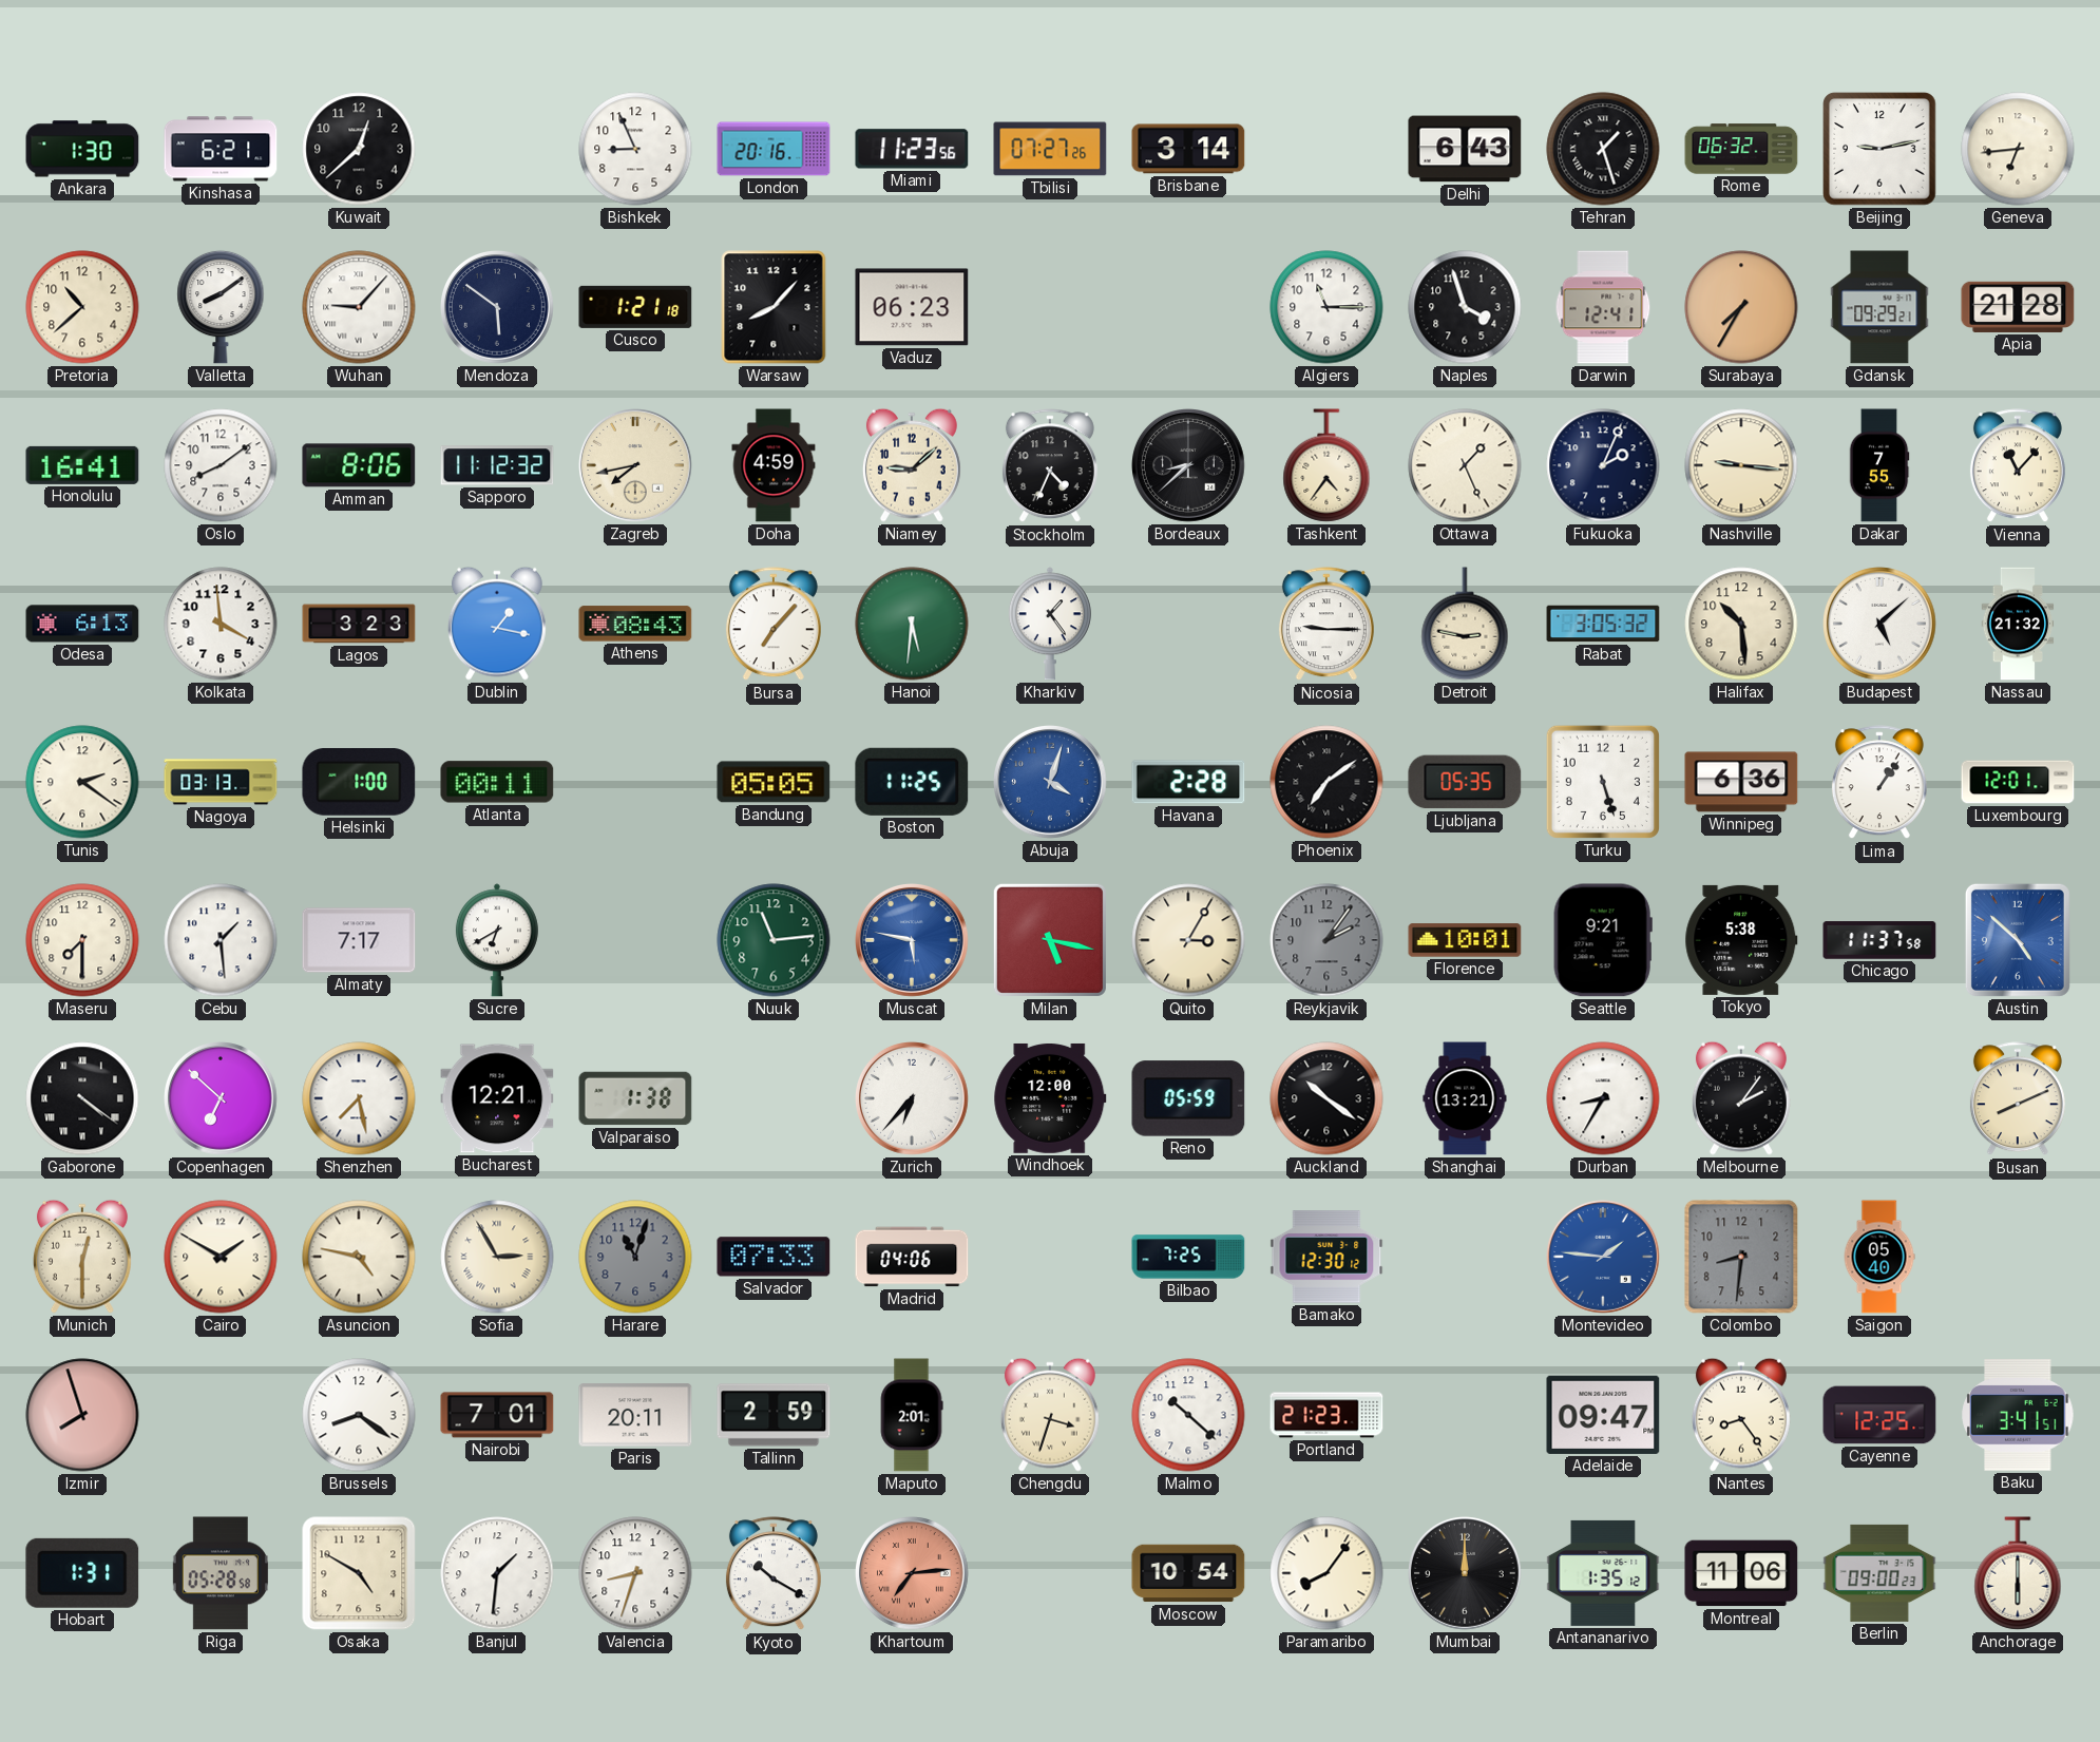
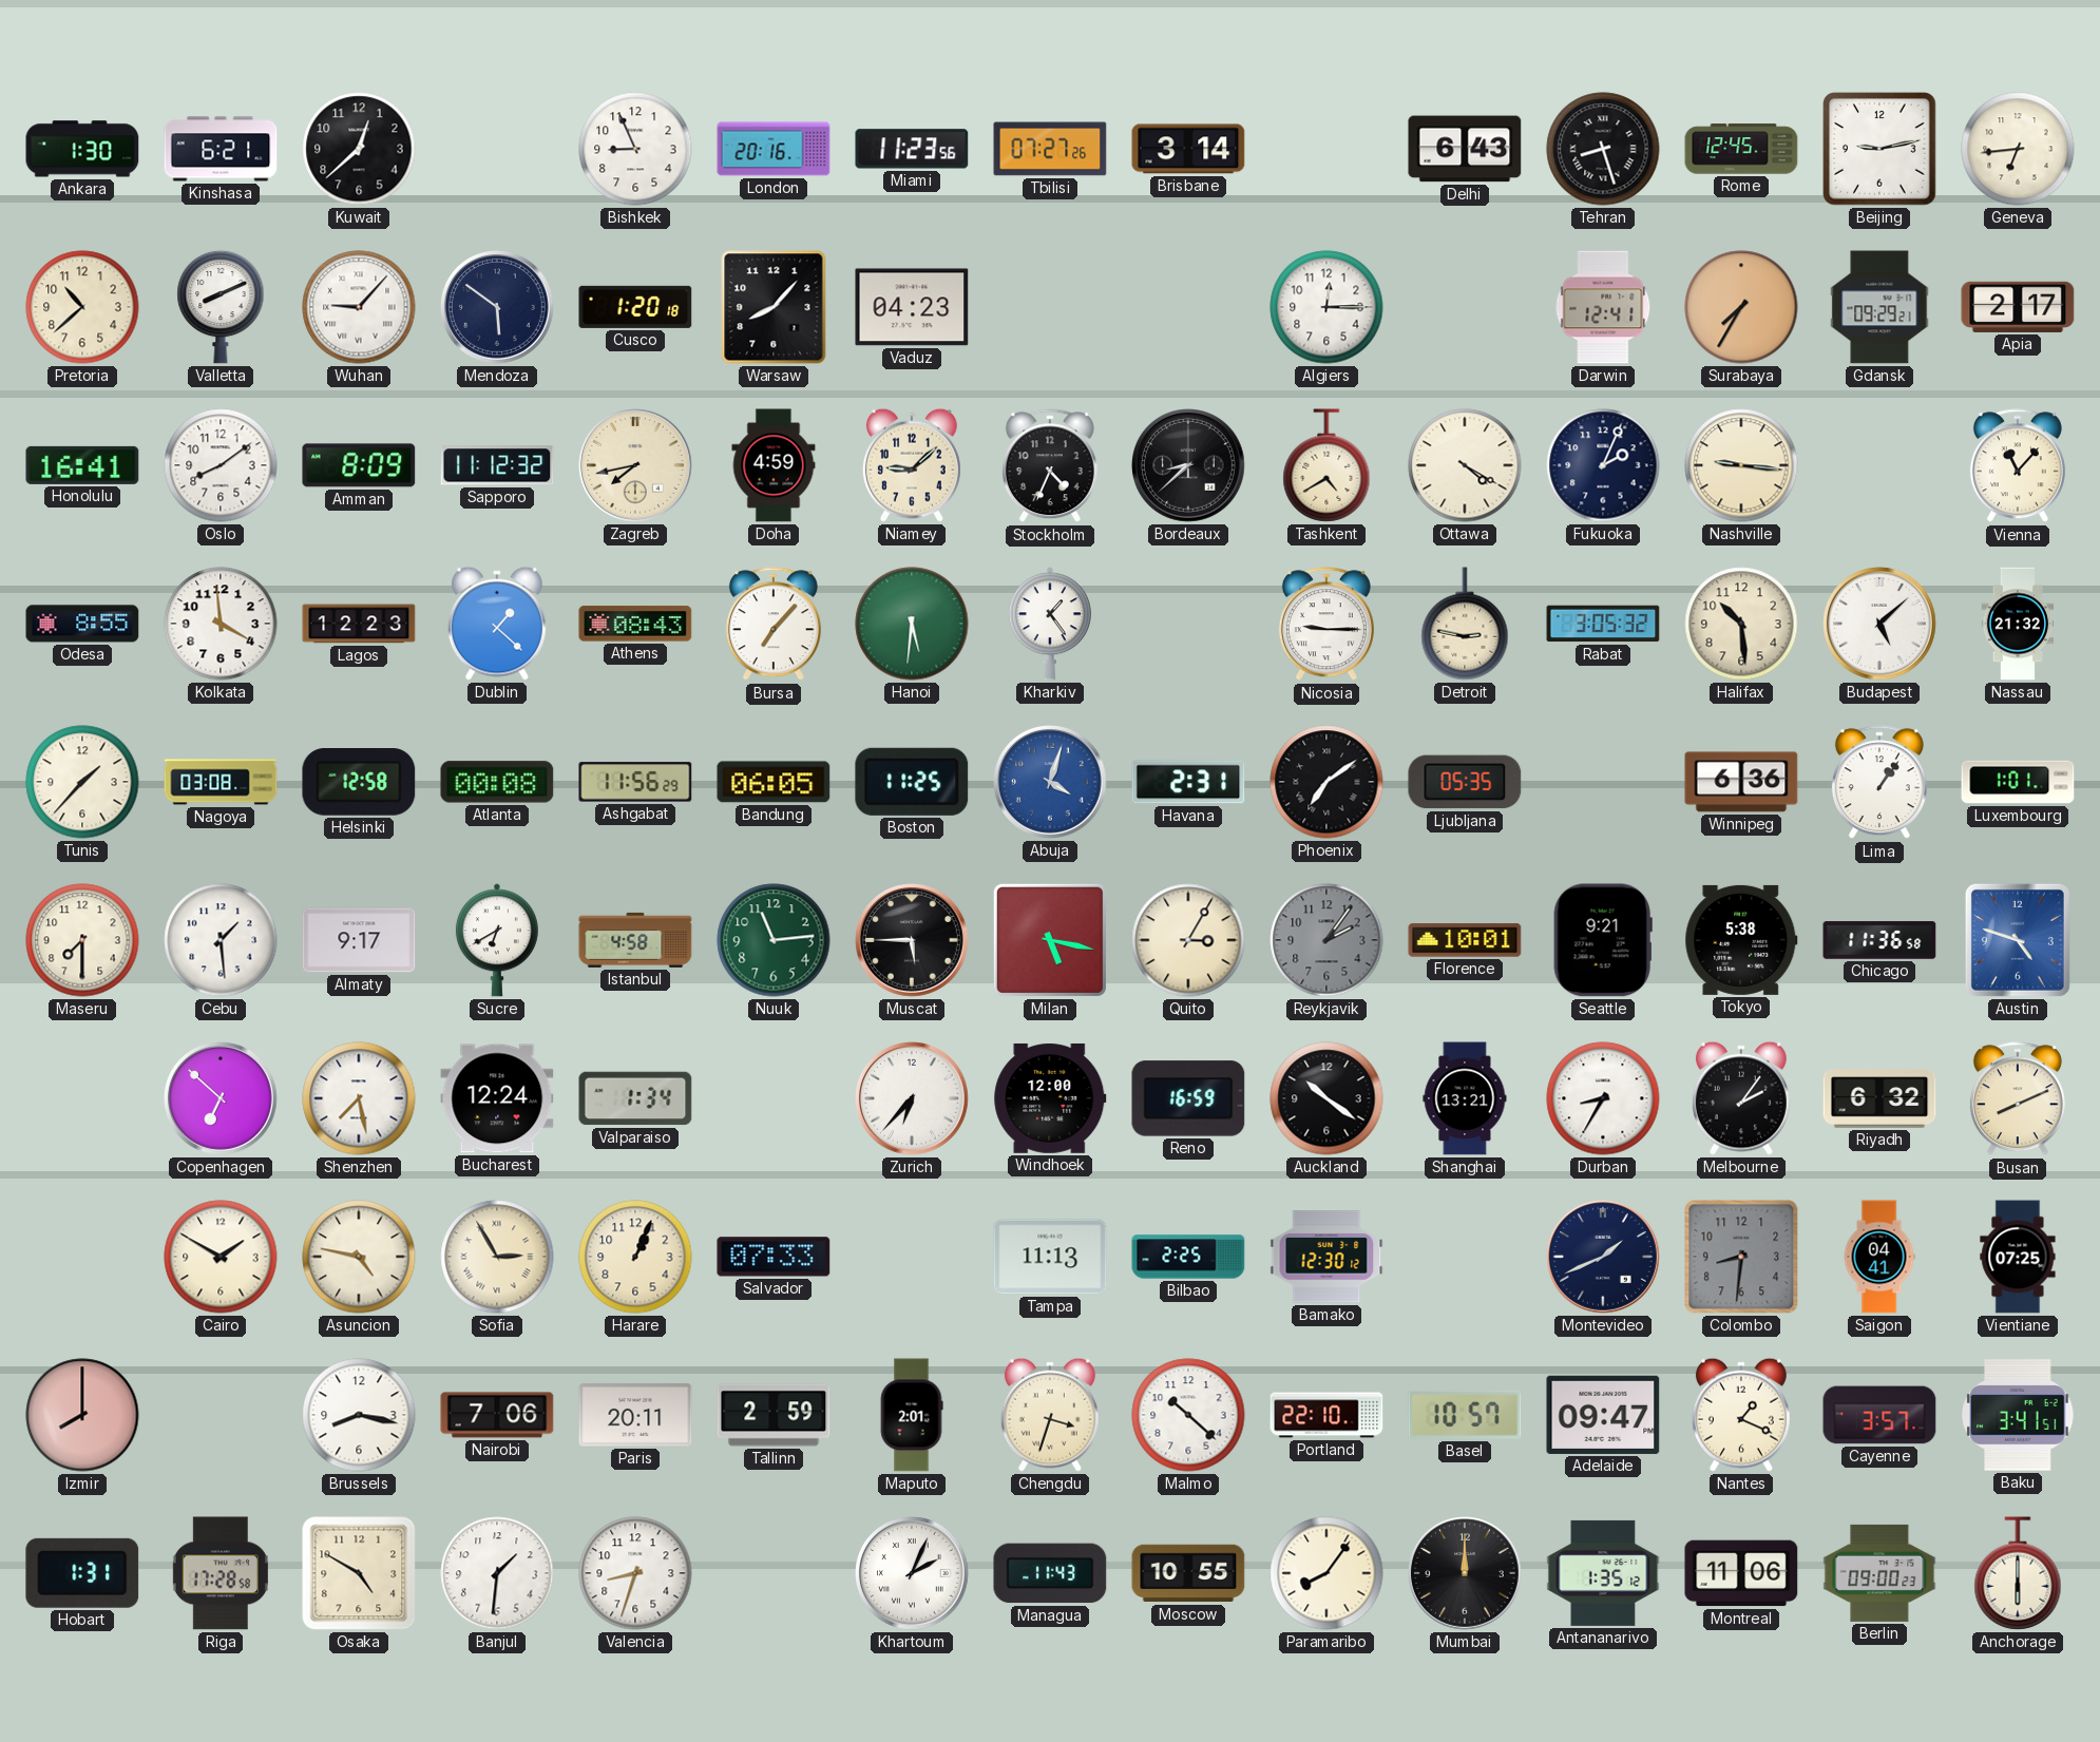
Tehran: 1:27 -> 8:27
Rome: 06:32 -> 12:45
Valletta: 8:09 -> 8:11
Cusco: 1:21 -> 1:20
Vaduz: 06:23 -> 04:23
Algiers: 11:15 -> 12:15
Naples: 3:57 -> none
Apia: 21:28 -> 2:17
Amman: 8:06 -> 8:09
Tashkent: 4:36 -> 4:40
Ottawa: 1:26 -> 4:20
Dakar: 7:55 -> none
Odesa: 6:13 -> 8:55
Lagos: 3:23 -> 12:23
Dublin: 1:17 -> 1:22
Tunis: 2:21 -> 1:37
Nagoya: 03:13 -> 03:08
Helsinki: 1:00 -> 12:58
Atlanta: 00:11 -> 00:08
Ashgabat: none -> 11:56
Bandung: 05:05 -> 06:05
Havana: 2:28 -> 2:31
Turku: 5:27 -> none
Luxembourg: 12:01 -> 1:01
Almaty: 7:17 -> 9:17
Istanbul: none -> 4:58
Muscat: 5:47 -> 5:45
Muscat dial: blue -> black
Chicago: 11:37 -> 11:36
Austin: 4:52 -> 4:48
Gaborone: 4:21 -> none
Bucharest: 12:21 -> 12:24
Valparaiso: 1:38 -> 1:34
Reno: 05:59 -> 16:59
Riyadh: none -> 6:32
Munich: 12:30 -> none
Harare: 11:03 -> 1:04
Harare dial: grey -> cream
Madrid: 04:06 -> none
Tampa: none -> 11:13
Bilbao: 7:25 -> 2:25
Montevideo: 1:46 -> 1:41
Montevideo dial: blue -> navy
Saigon: 05:40 -> 04:41
Vientiane: none -> 07:25
Izmir: 7:57 -> 8:00
Brussels: 8:21 -> 8:17
Nairobi: 7:01 -> 7:06
Portland: 21:23 -> 22:10
Basel: none -> 10:57
Nantes: 8:24 -> 1:19
Cayenne: 12:25 -> 3:57
Riga: 05:28 -> 17:28
Kyoto: 10:20 -> none
Khartoum: 7:14 -> 2:04
Khartoum dial: salmon -> white
Managua: none -> 11:43
Moscow: 10:54 -> 10:55
